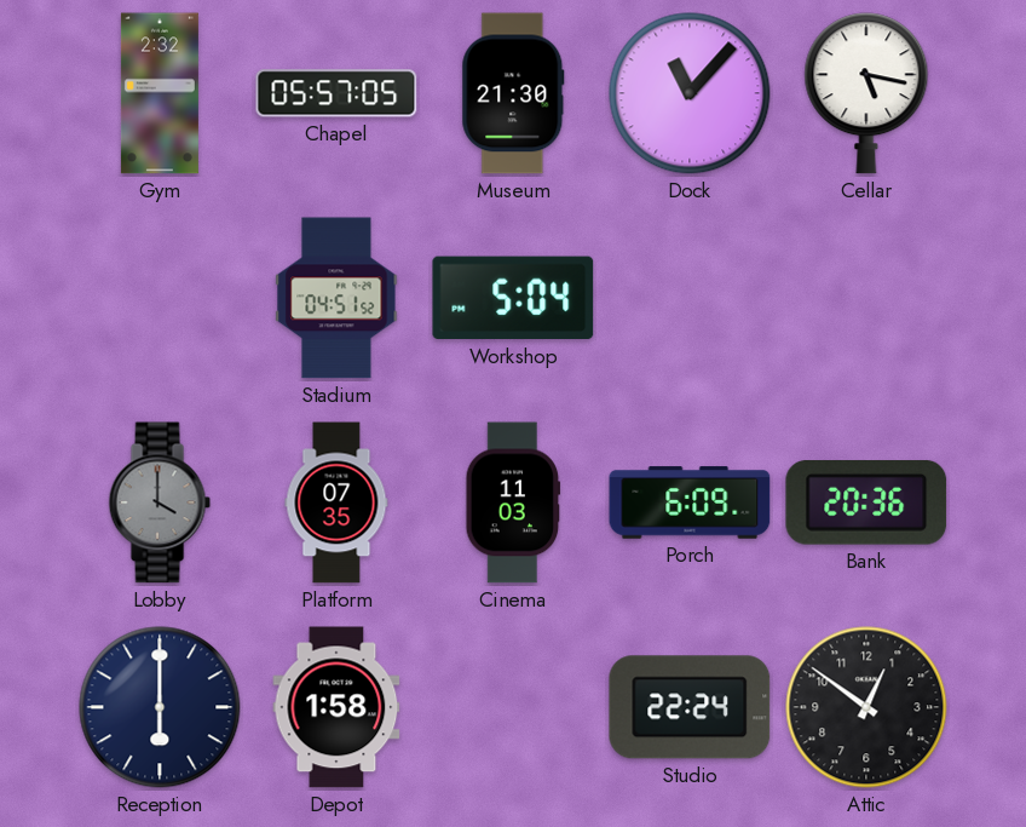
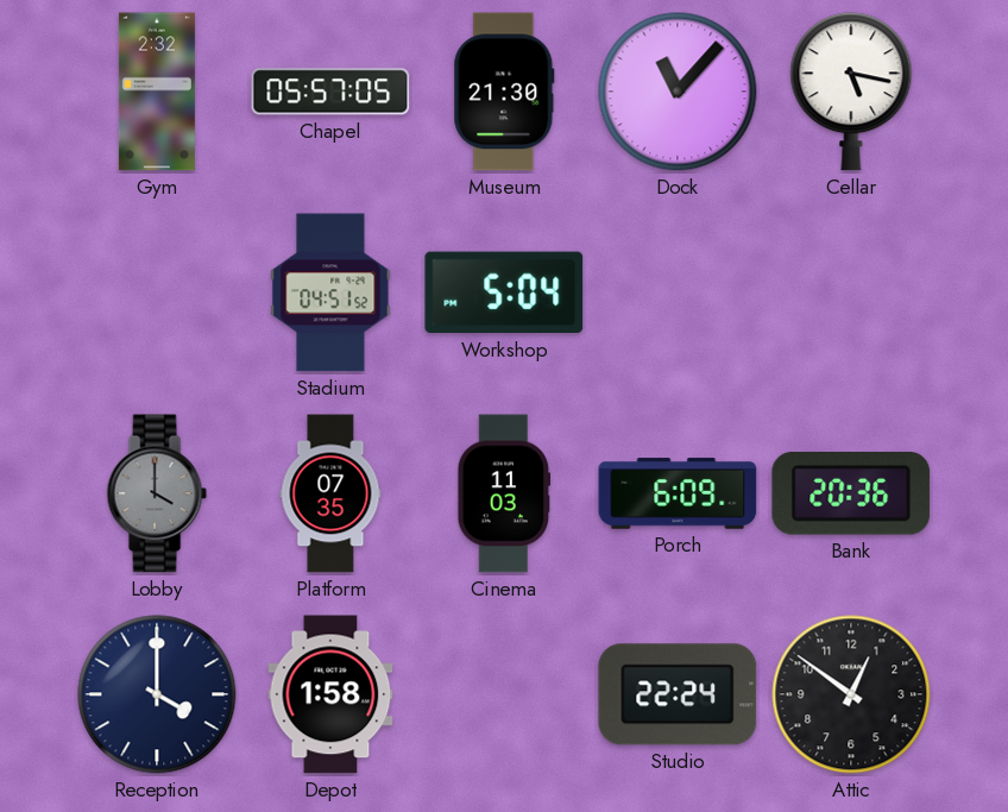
Reception: 6:00 -> 4:00
